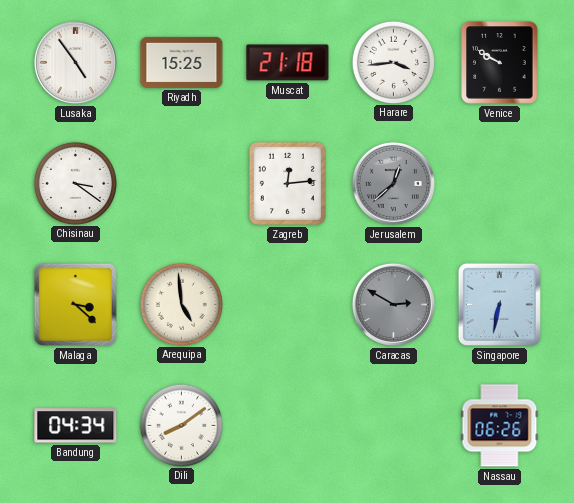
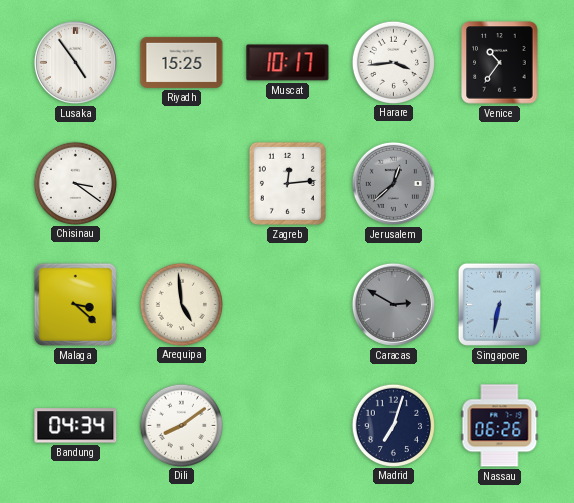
Muscat: 21:18 -> 10:17
Venice: 9:50 -> 10:36
Madrid: none -> 7:03
